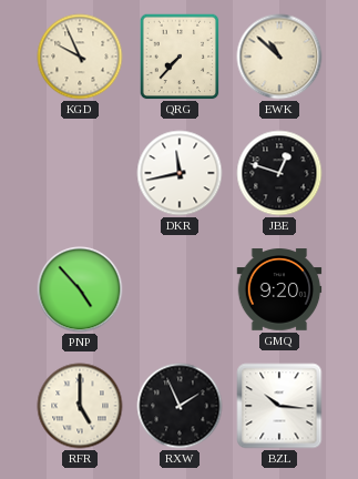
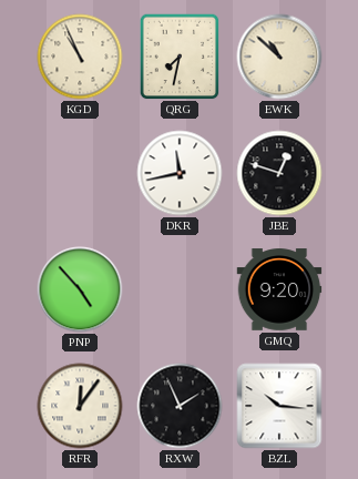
KGD: 9:56 -> 10:56
QRG: 7:37 -> 7:32
RFR: 5:00 -> 12:06
